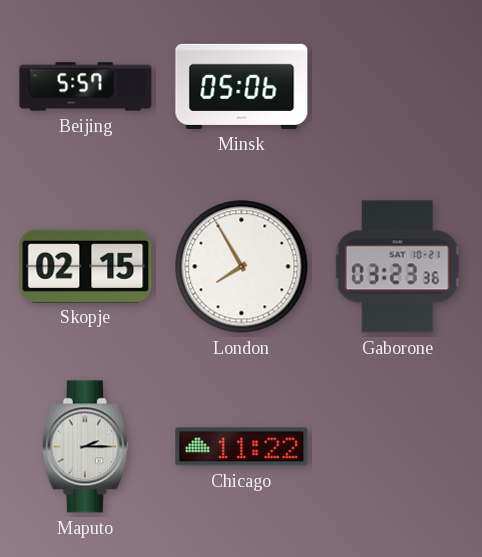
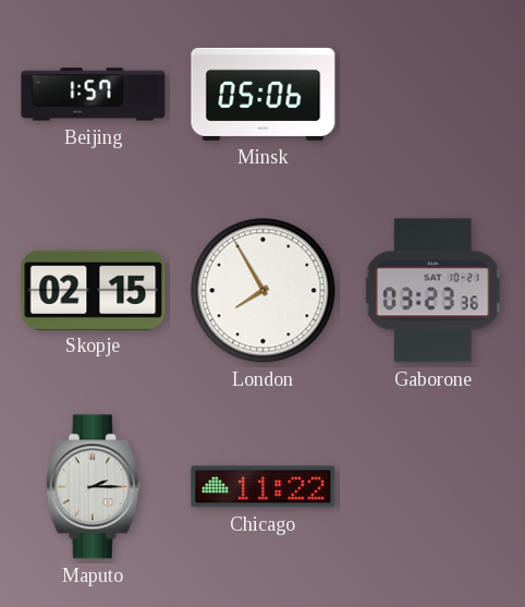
Beijing: 5:57 -> 1:57
